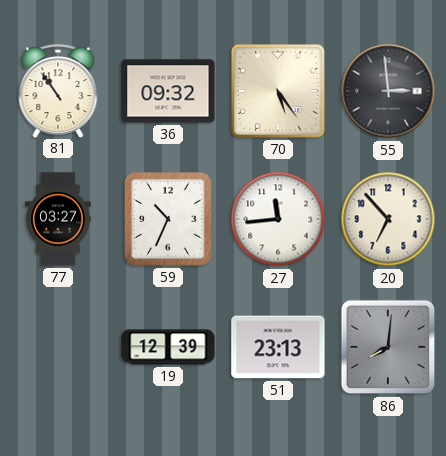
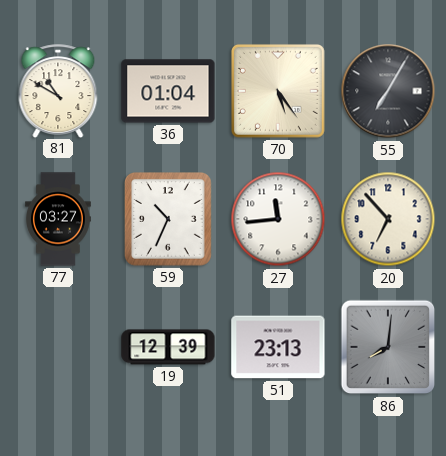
81: 10:54 -> 10:50
36: 09:32 -> 01:04
55: 2:59 -> 7:05
